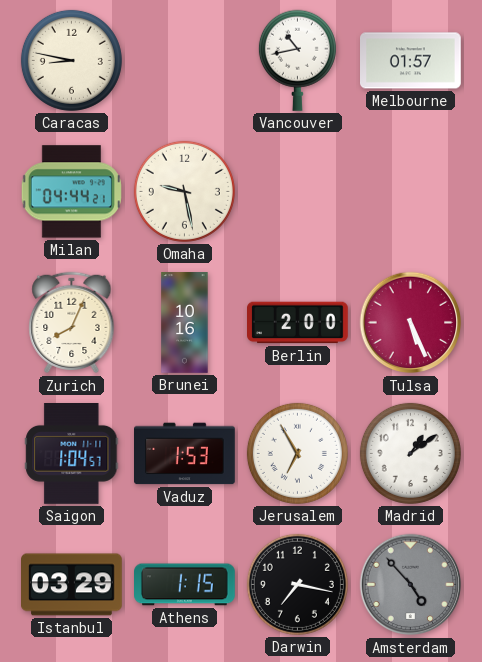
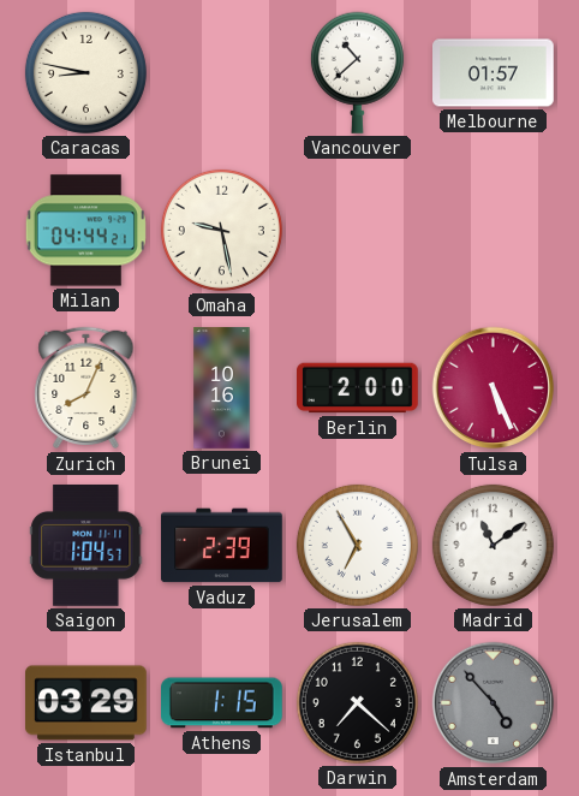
Vancouver: 10:43 -> 10:38
Vaduz: 1:53 -> 2:39
Madrid: 1:09 -> 11:09
Darwin: 7:17 -> 7:22
